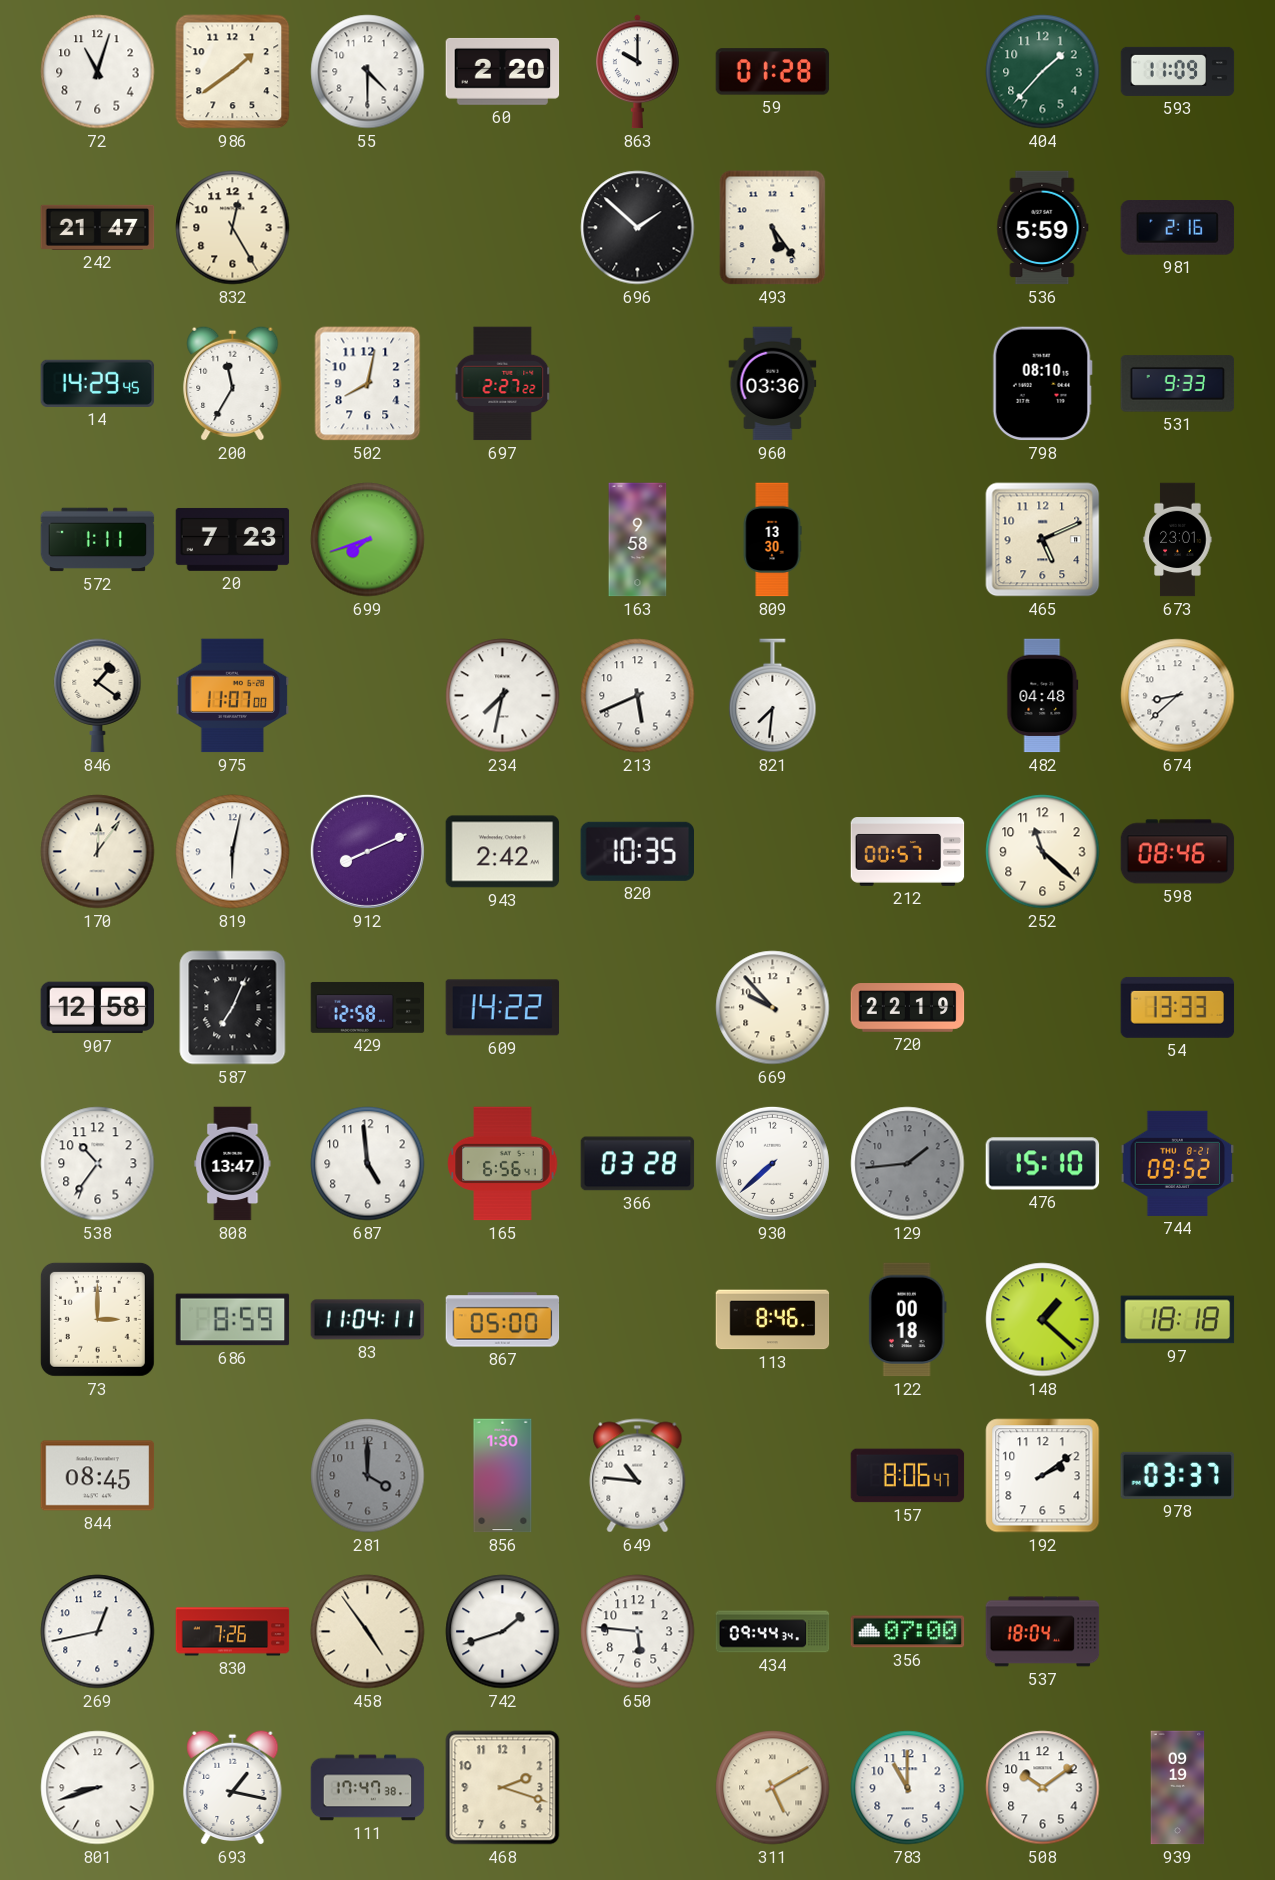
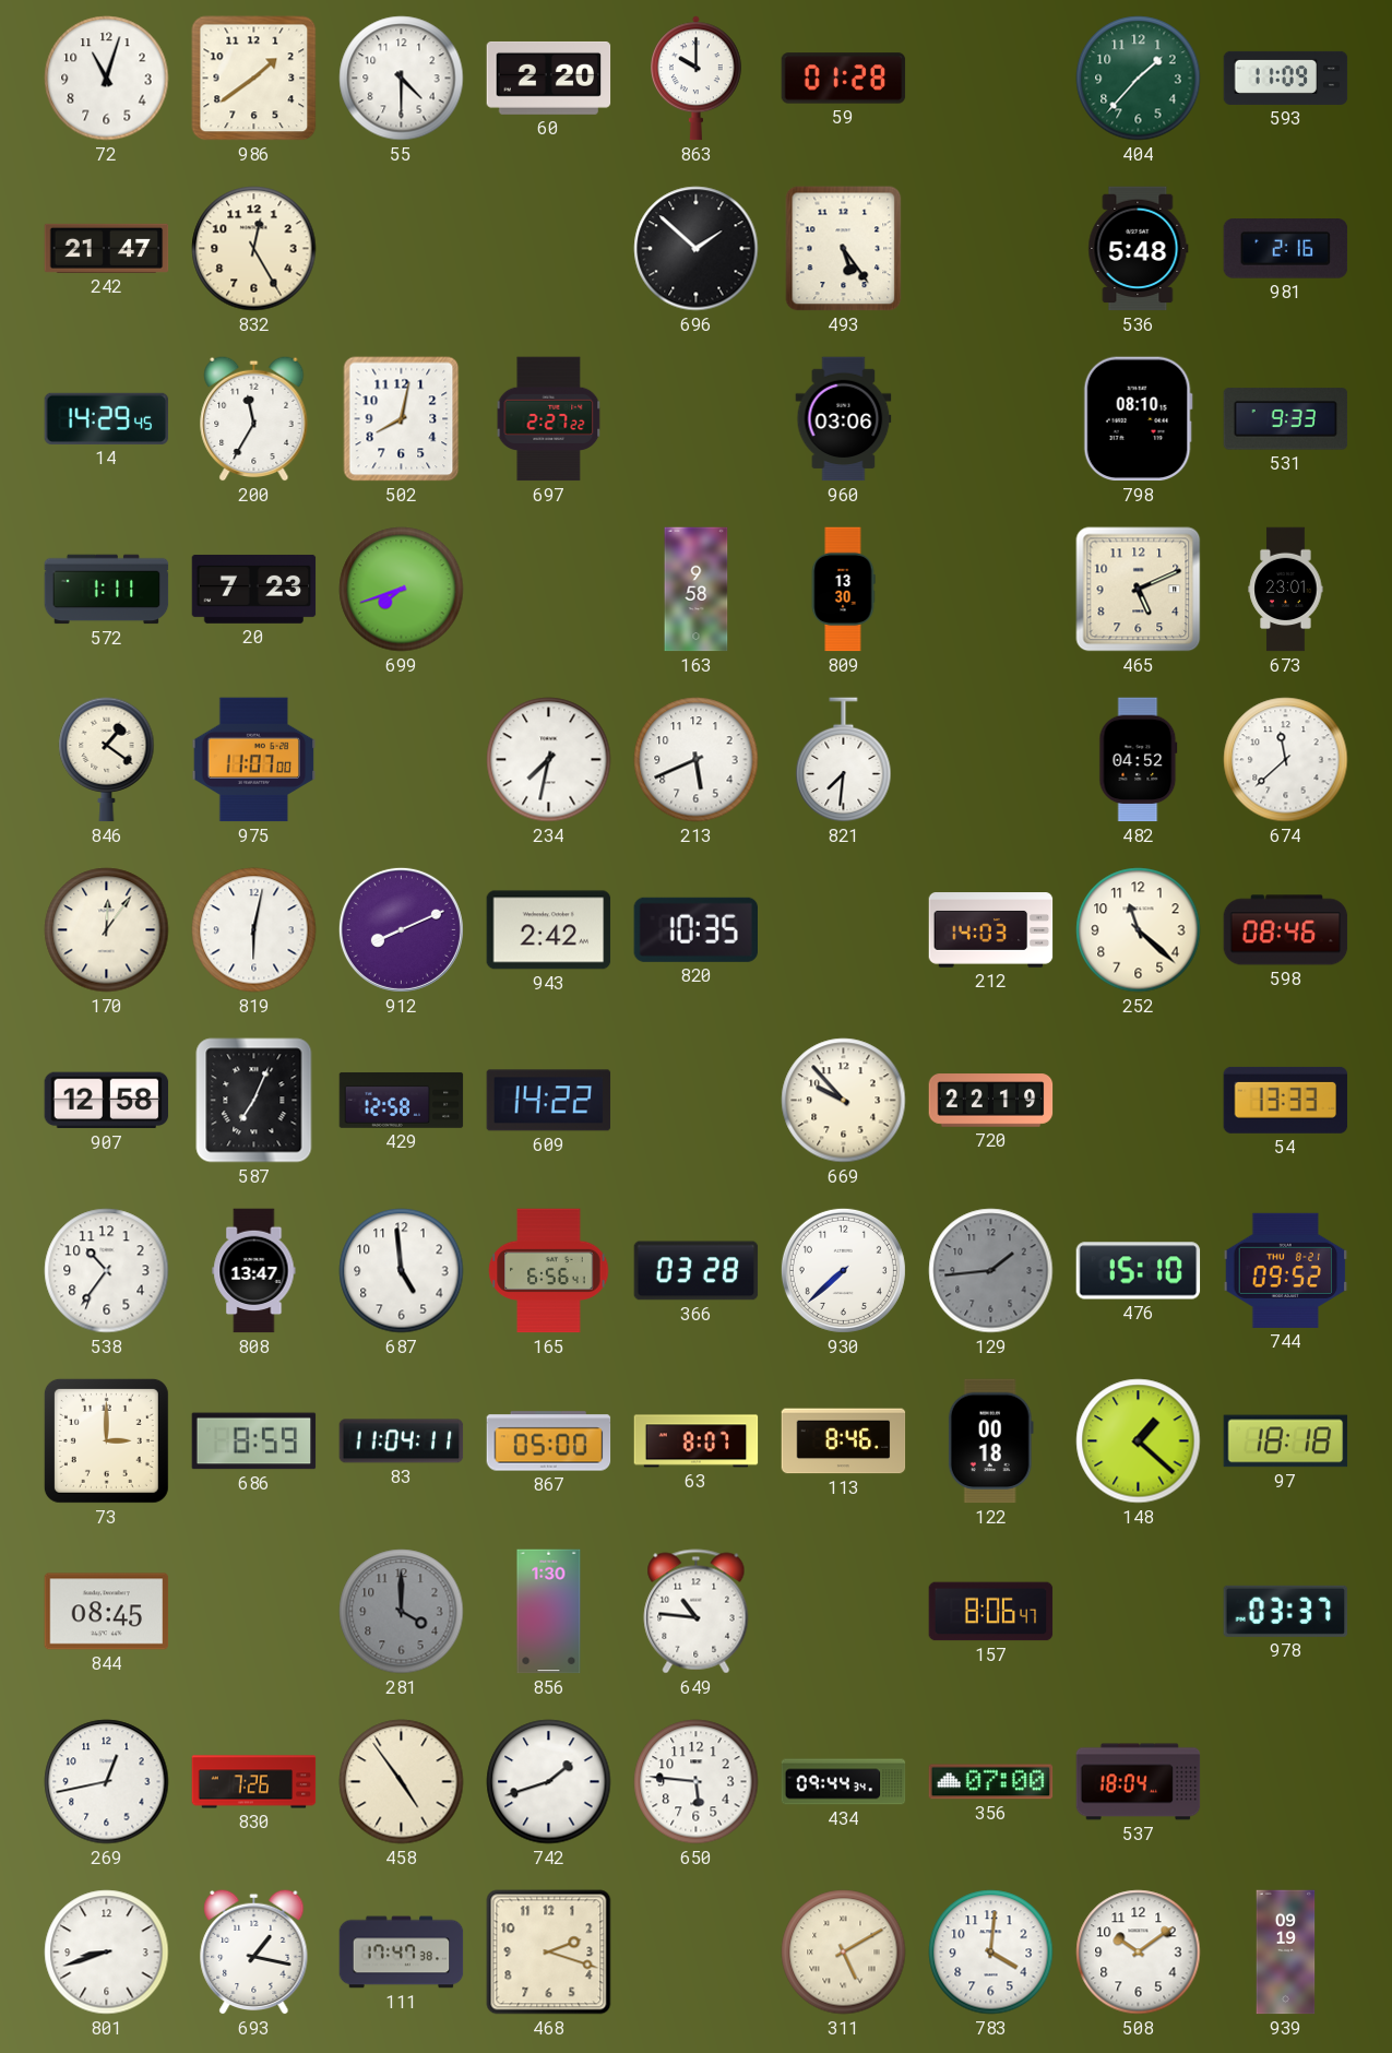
536: 5:59 -> 5:48
960: 03:36 -> 03:06
482: 04:48 -> 04:52
674: 8:38 -> 11:38
212: 00:57 -> 14:03
63: none -> 8:07
192: 2:09 -> none
783: 11:00 -> 4:01
